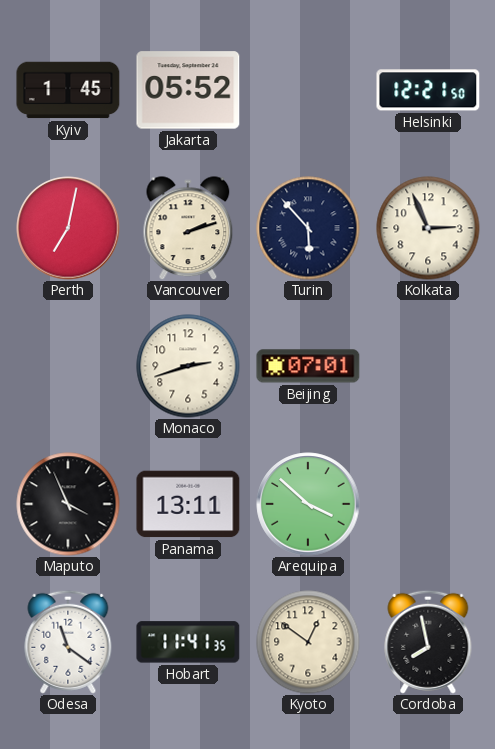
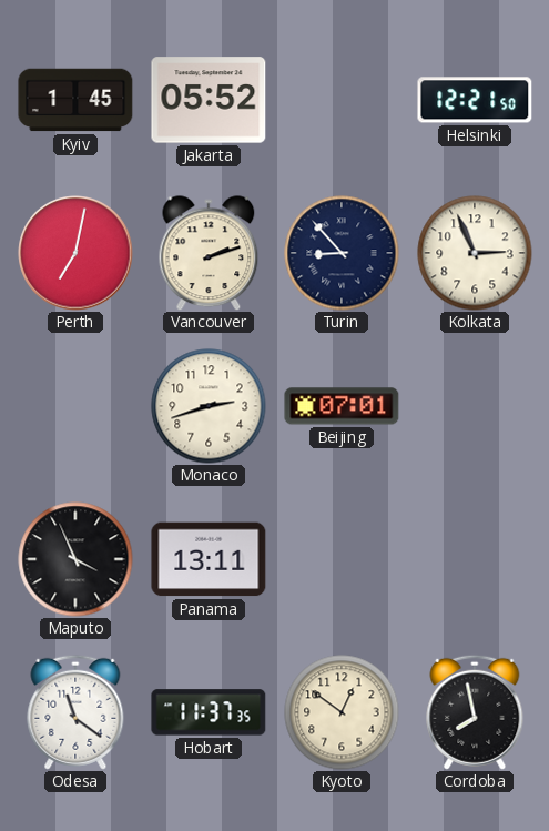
Turin: 5:53 -> 8:53
Arequipa: 3:52 -> none
Hobart: 11:41 -> 11:37
